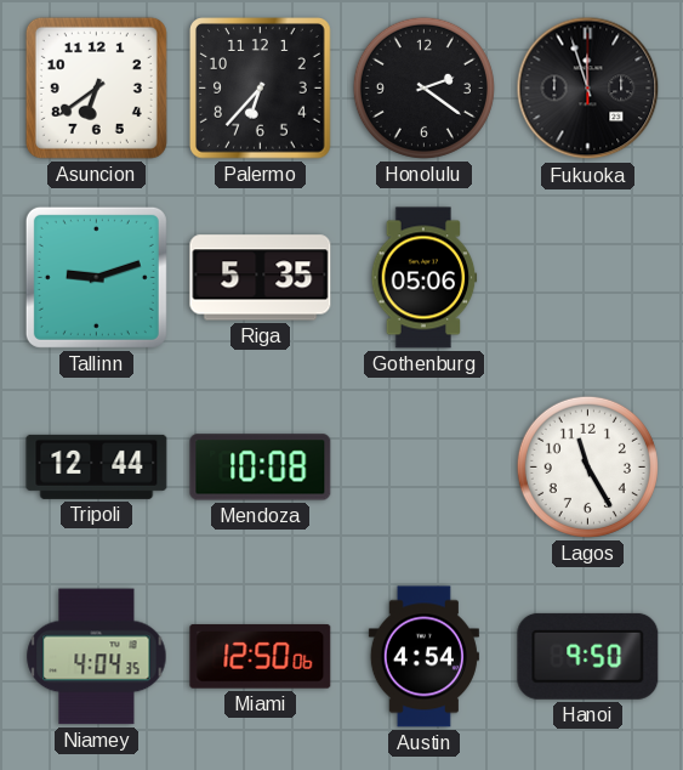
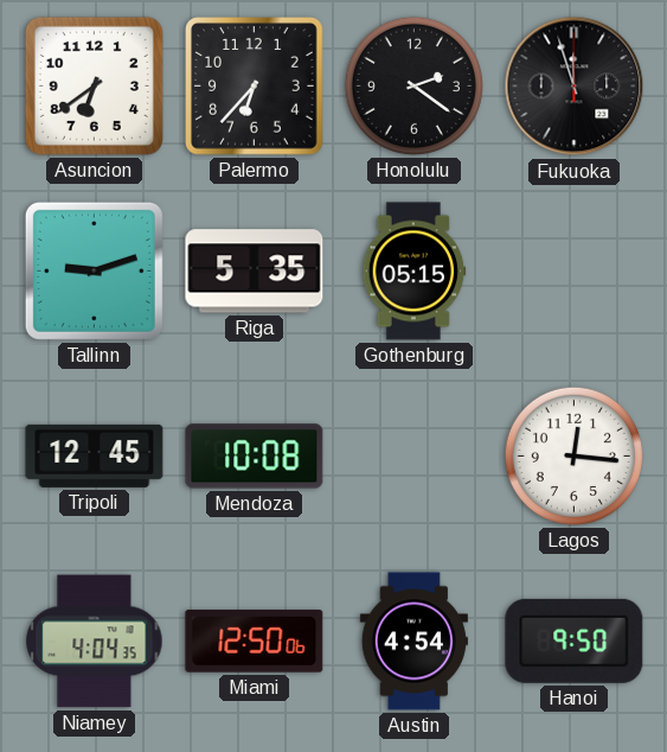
Gothenburg: 05:06 -> 05:15
Tripoli: 12:44 -> 12:45
Lagos: 11:25 -> 12:16
